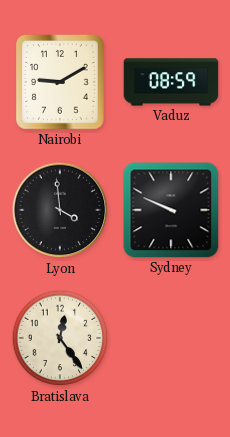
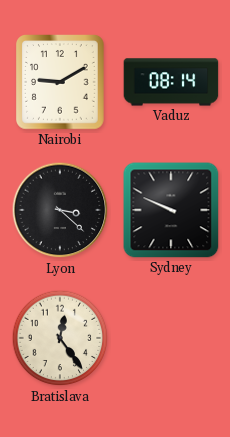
Vaduz: 08:59 -> 08:14
Lyon: 3:59 -> 3:22
